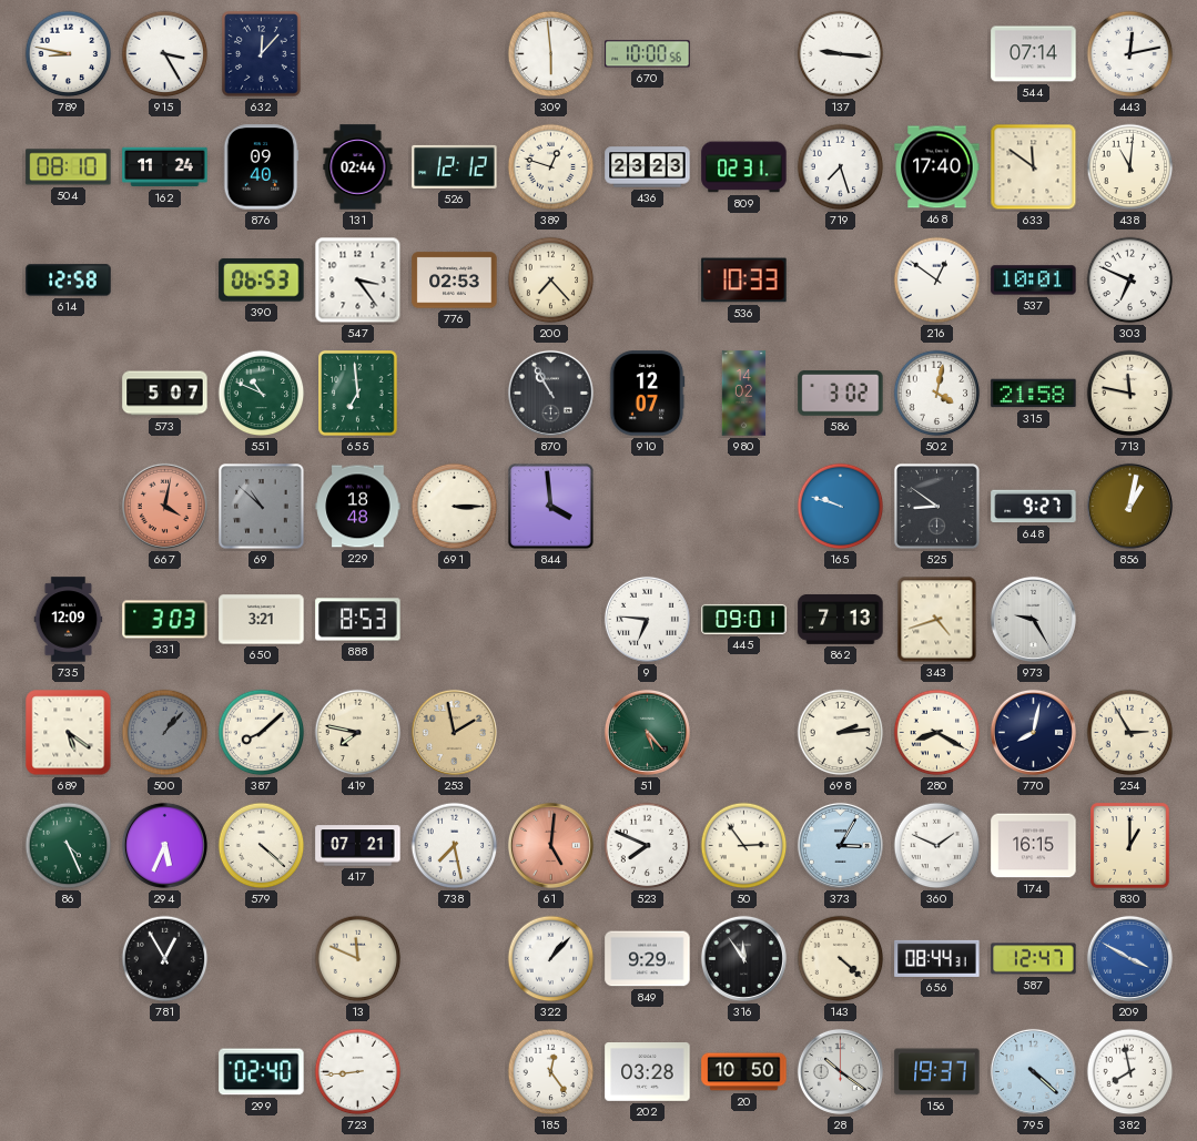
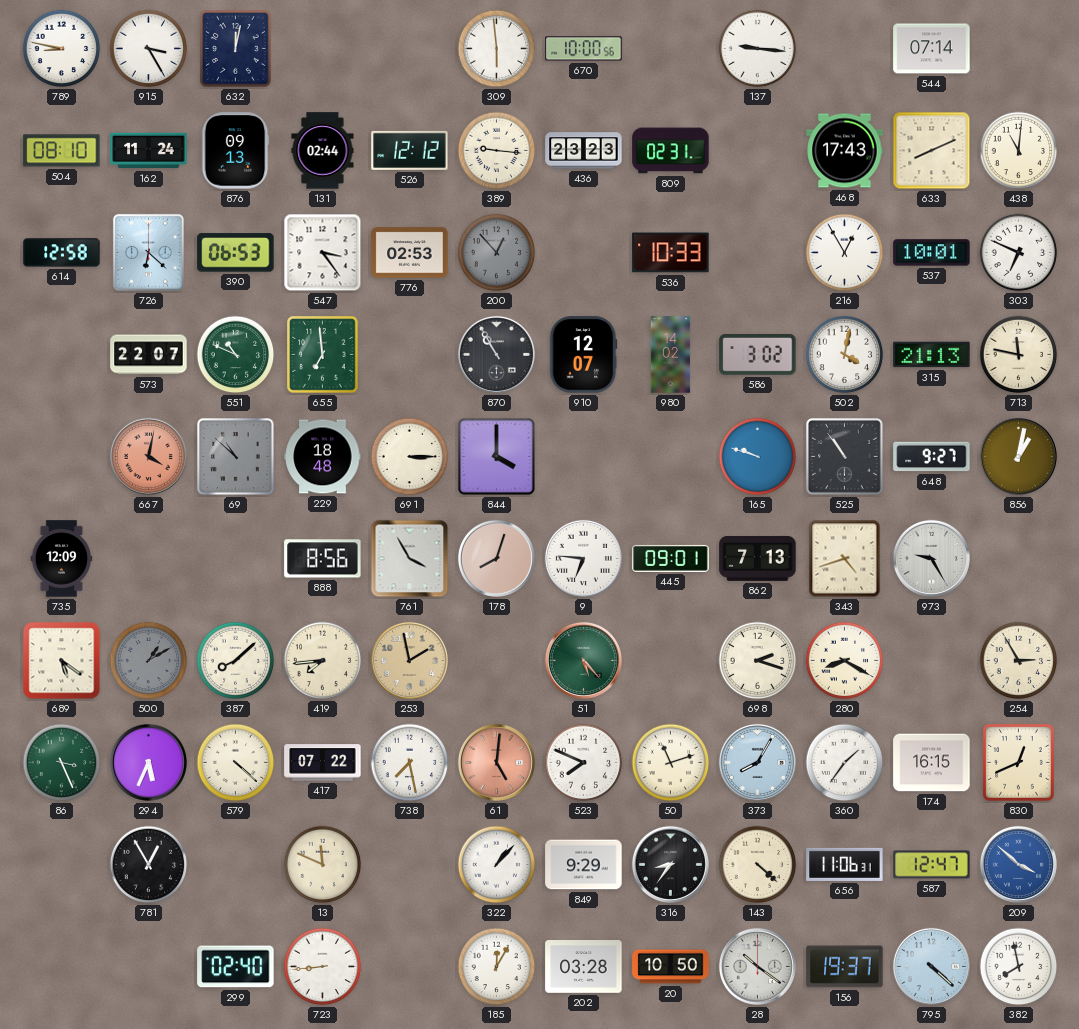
632: 12:07 -> 12:02
443: 12:13 -> none
876: 09:40 -> 09:13
389: 12:48 -> 9:16
719: 7:27 -> none
468: 17:40 -> 17:43
633: 11:51 -> 8:11
726: none -> 6:22
200: 7:23 -> 12:53
200 dial: cream -> grey
216: 12:51 -> 12:55
573: 5:07 -> 22:07
315: 21:58 -> 21:13
844: 3:59 -> 4:00
525: 8:51 -> 10:54
331: 3:03 -> none
650: 3:21 -> none
888: 8:53 -> 8:56
761: none -> 3:55
178: none -> 8:03
500: 1:07 -> 1:10
419: 7:47 -> 7:44
698: 2:14 -> 2:18
770: 8:02 -> none
86: 4:26 -> 3:26
417: 07:21 -> 07:22
50: 2:54 -> 11:12
373: 3:05 -> 8:05
360: 1:49 -> 1:36
830: 1:00 -> 12:41
316: 11:54 -> 8:36
656: 08:44 -> 11:06
209: 3:50 -> 3:52
185: 12:24 -> 12:05
